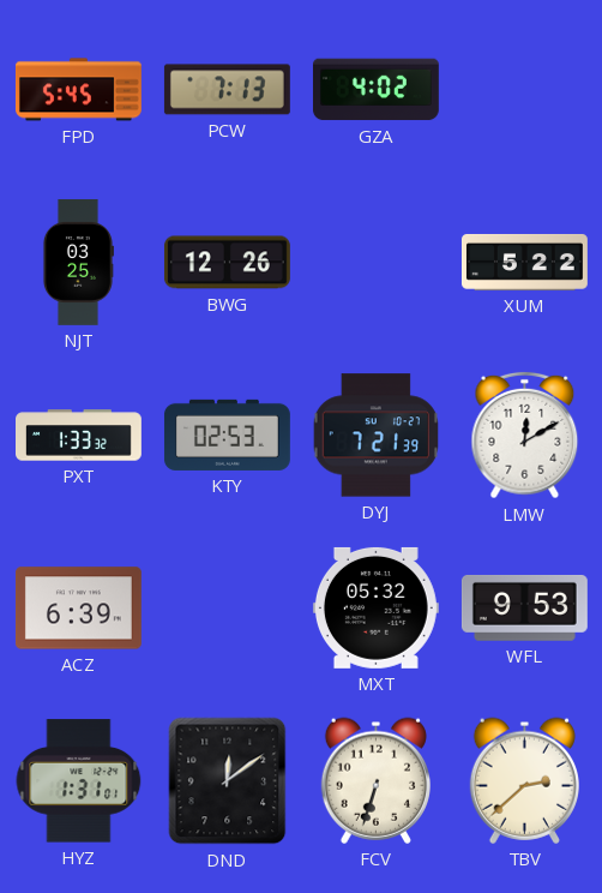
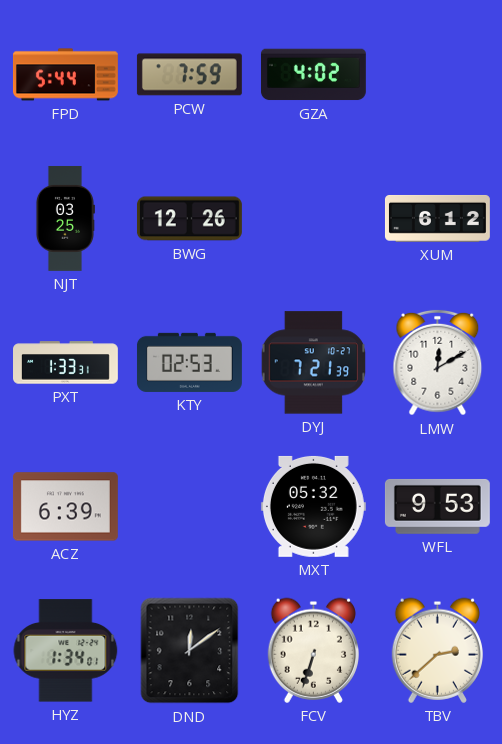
FPD: 5:45 -> 5:44
PCW: 7:13 -> 7:59
XUM: 5:22 -> 6:12
PXT: 1:33:32 -> 1:33:31
HYZ: 1:31 -> 1:34
